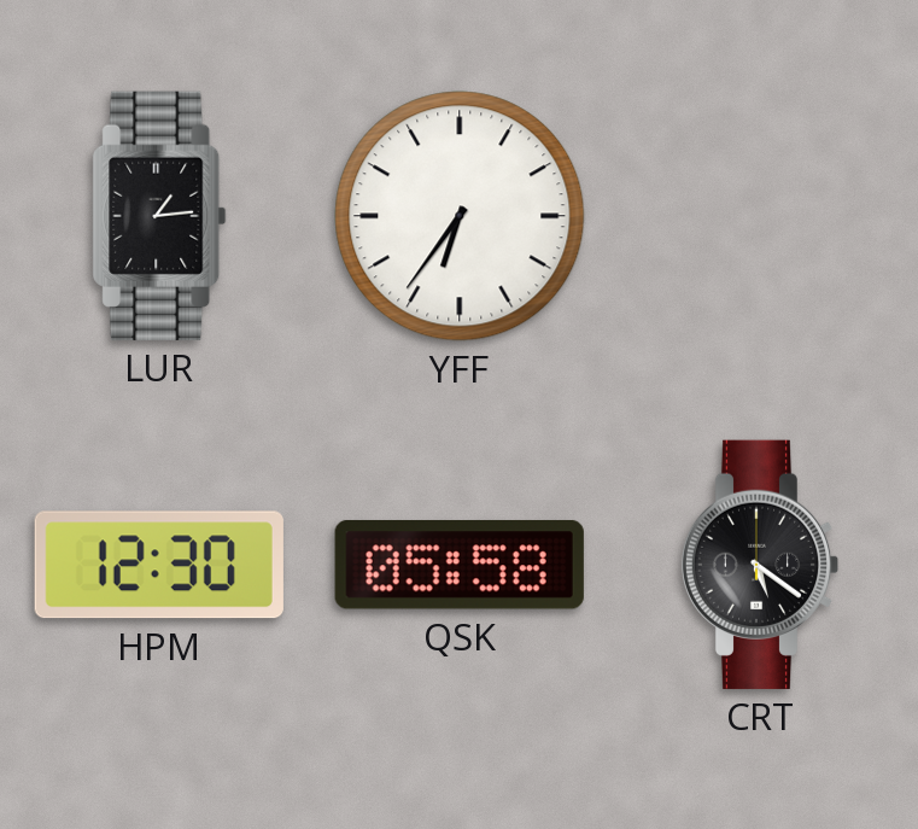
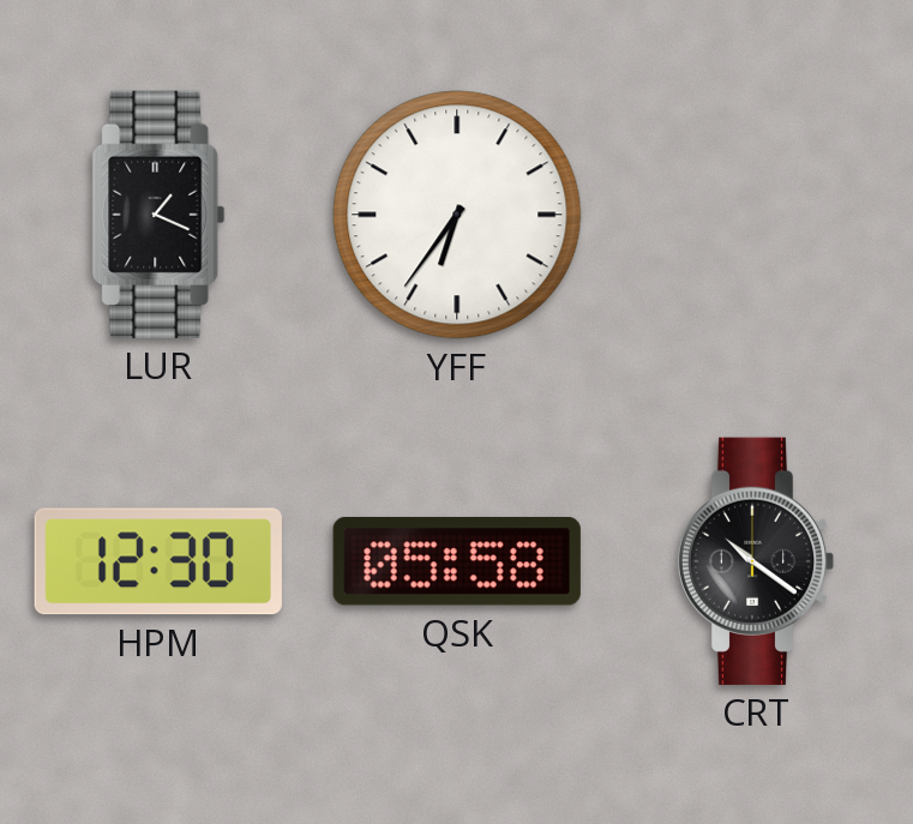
LUR: 1:14 -> 1:19
CRT: 5:21 -> 10:21
